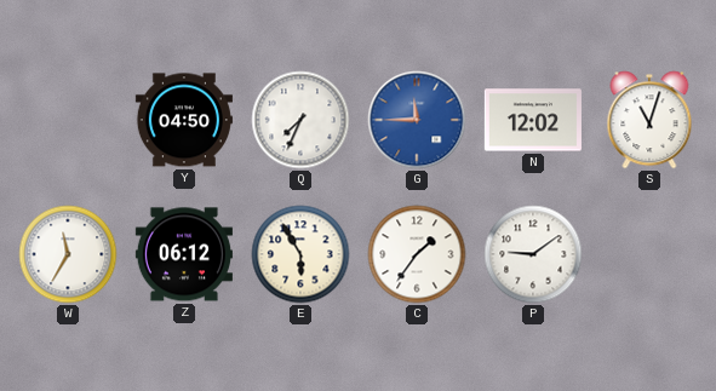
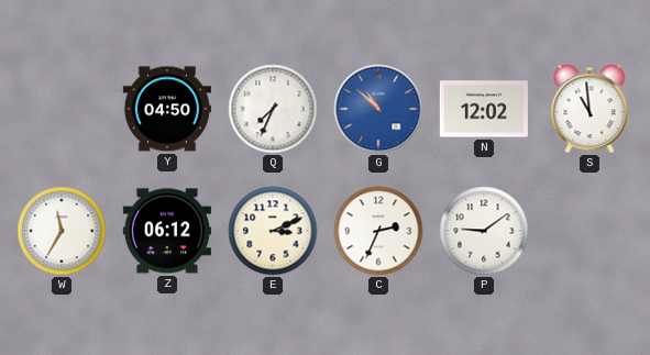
G: 11:45 -> 10:52
S: 11:03 -> 10:59
E: 5:55 -> 3:11
C: 1:36 -> 2:34
